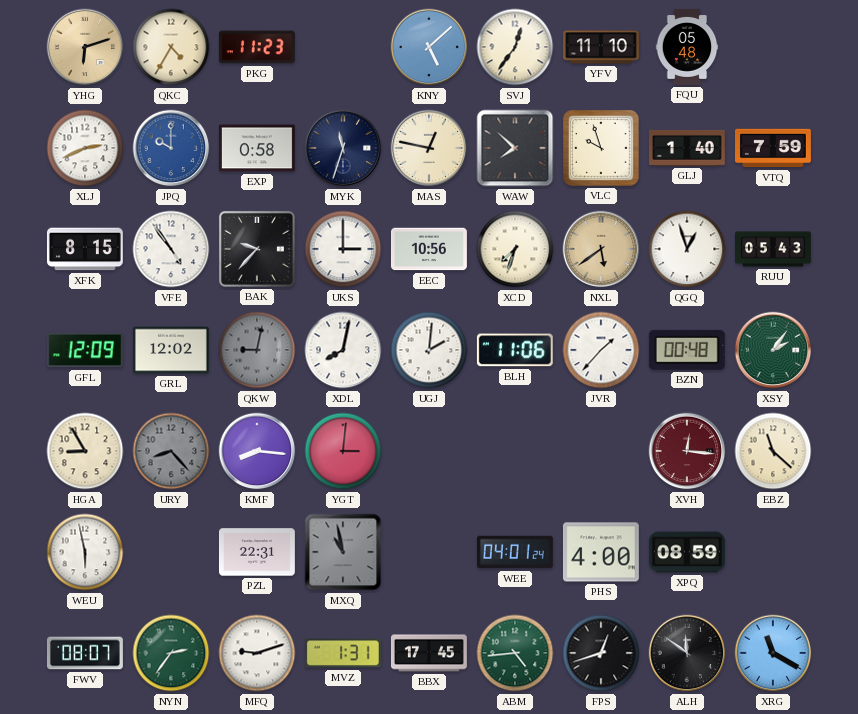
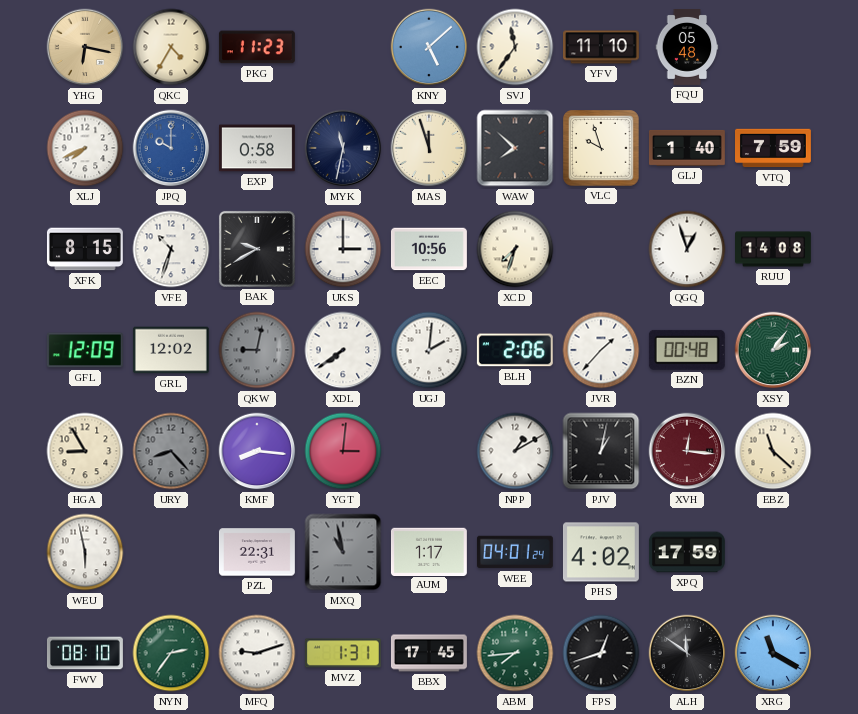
YHG: 6:12 -> 6:17
SVJ: 12:36 -> 11:36
XLJ: 2:41 -> 7:41
MYK: 11:33 -> 11:32
MAS: 12:47 -> 11:57
VFE: 4:54 -> 10:33
BAK: 9:37 -> 9:40
NXL: 5:39 -> none
RUU: 05:43 -> 14:08
XDL: 8:02 -> 7:39
BLH: 11:06 -> 2:06
NPP: none -> 1:10
PJV: none -> 1:02
AUM: none -> 1:17
PHS: 4:00 -> 4:02
XPQ: 08:59 -> 17:59
FWV: 08:07 -> 08:10
ABM: 4:44 -> 7:44
